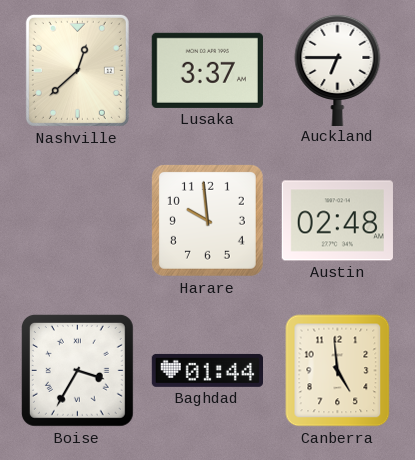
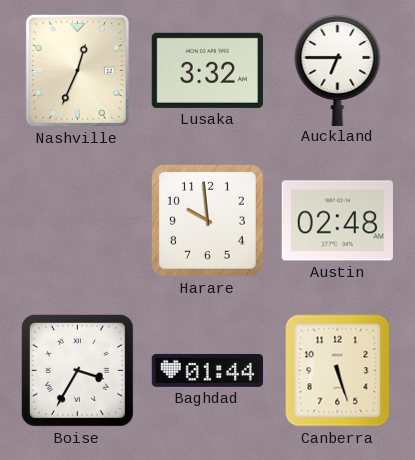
Nashville: 12:38 -> 12:34
Lusaka: 3:37 -> 3:32
Canberra: 4:59 -> 5:27
